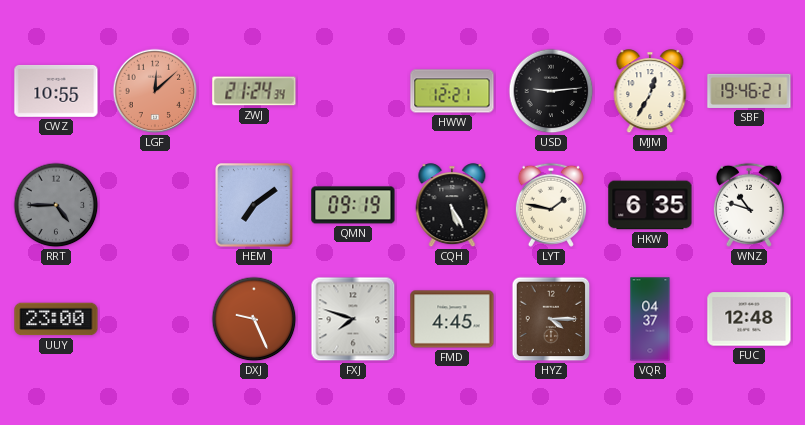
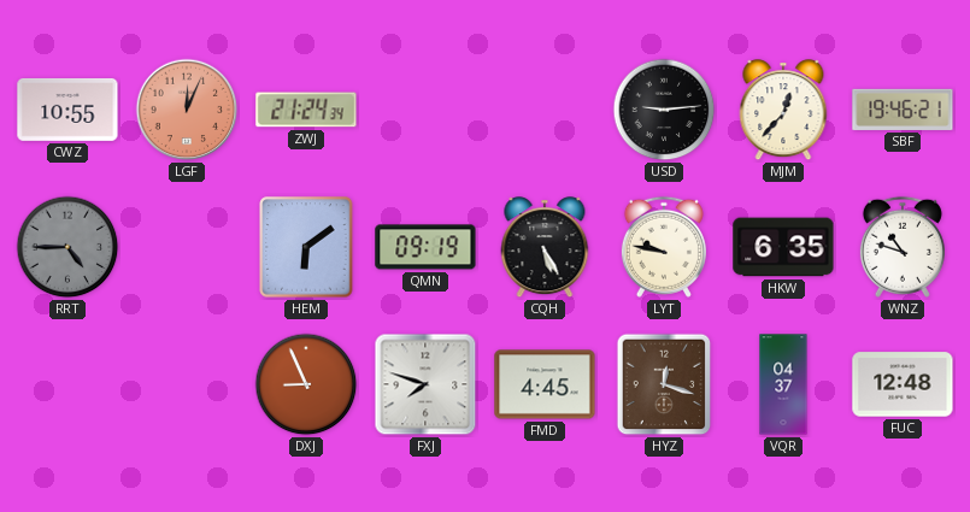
LGF: 12:08 -> 12:04
HWW: 12:21 -> none
MJM: 12:35 -> 12:37
HEM: 7:09 -> 6:09
LYT: 1:47 -> 9:47
UUY: 23:00 -> none
DXJ: 9:26 -> 8:56
HYZ: 4:15 -> 12:18
